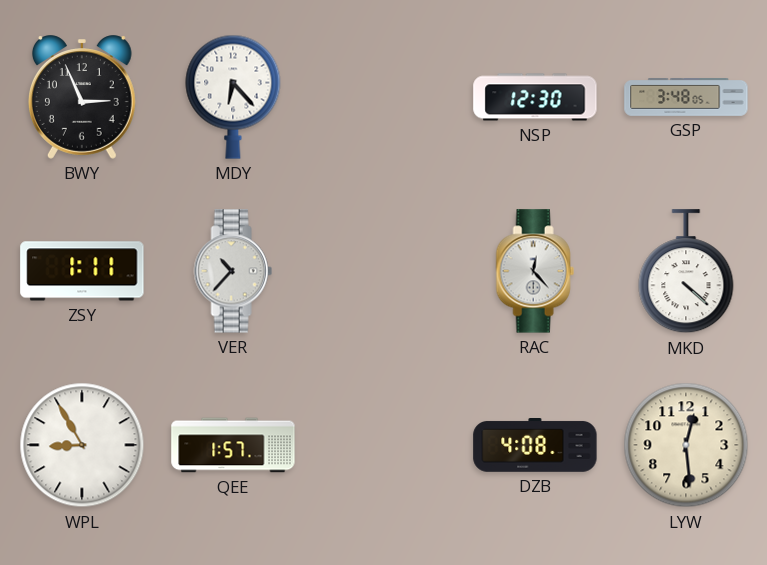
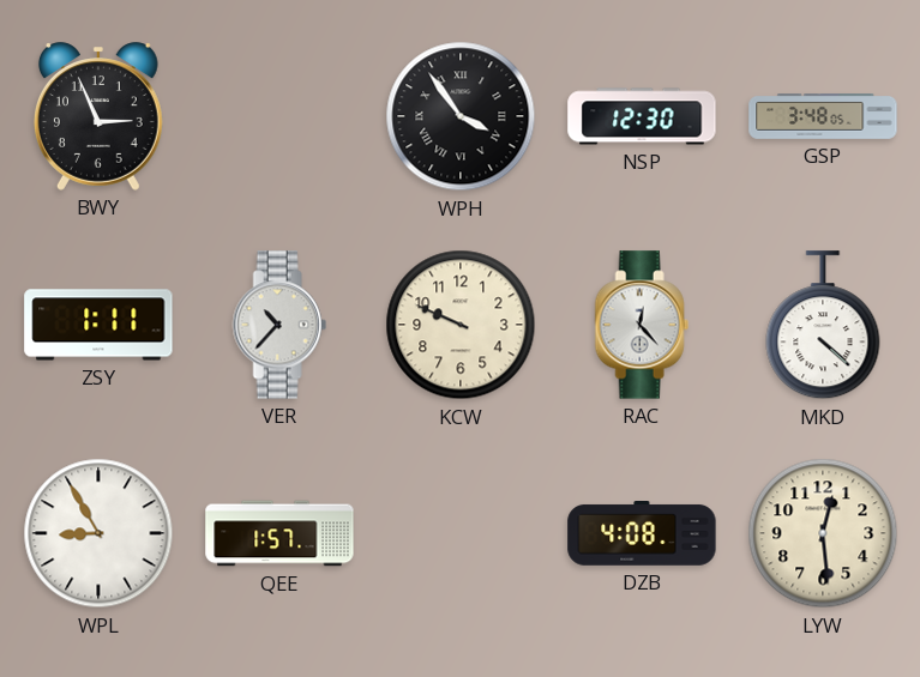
MDY: 6:23 -> none
WPH: none -> 3:54
KCW: none -> 9:49
